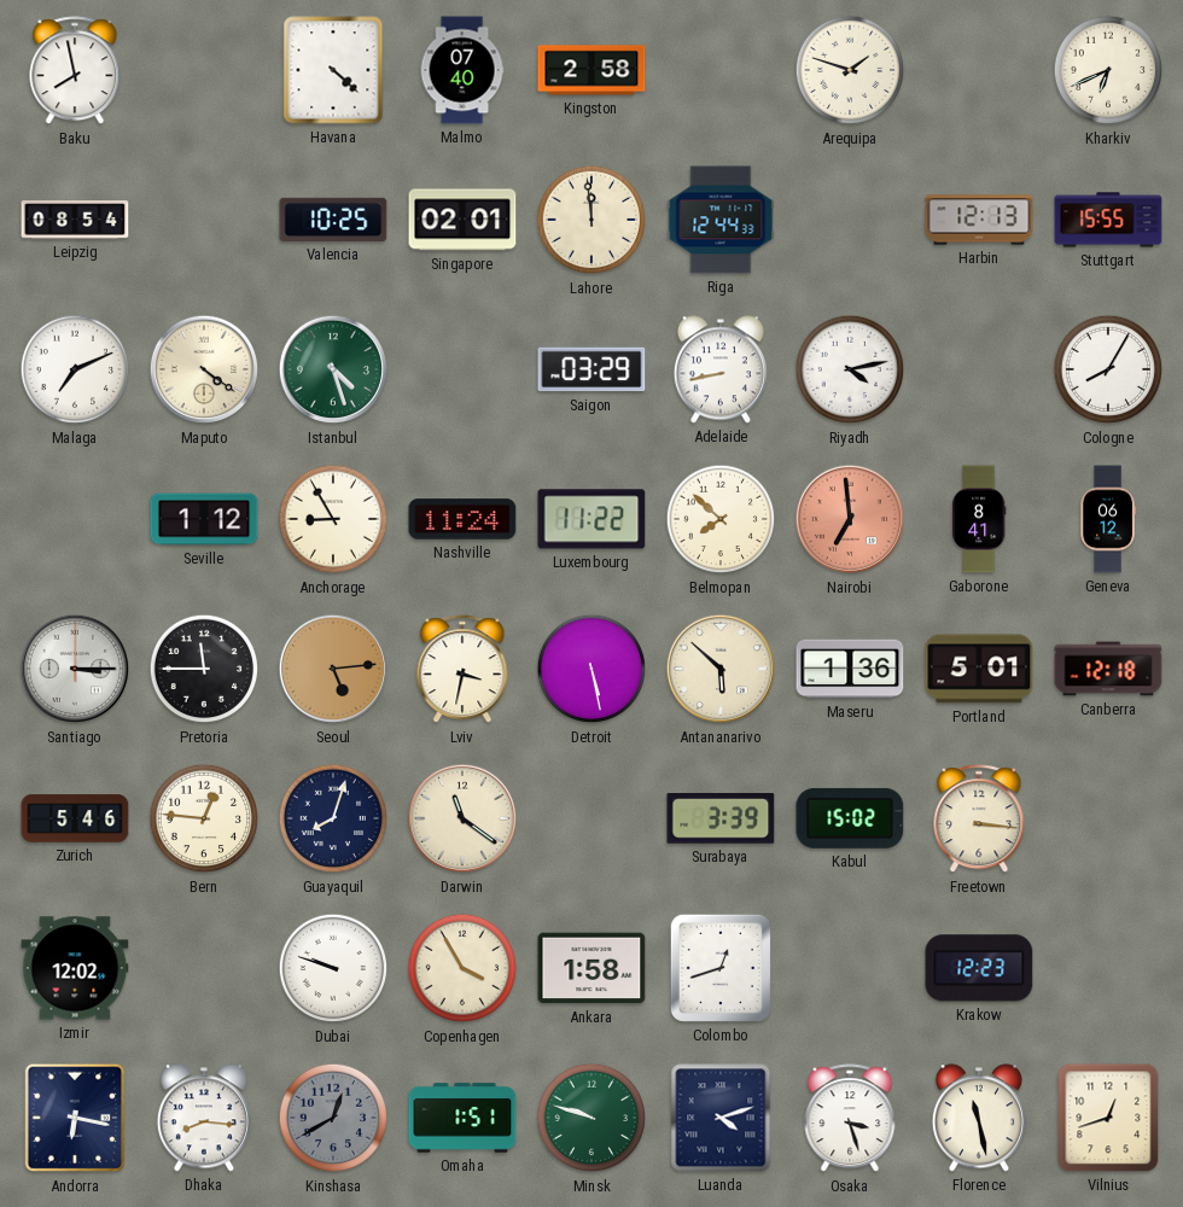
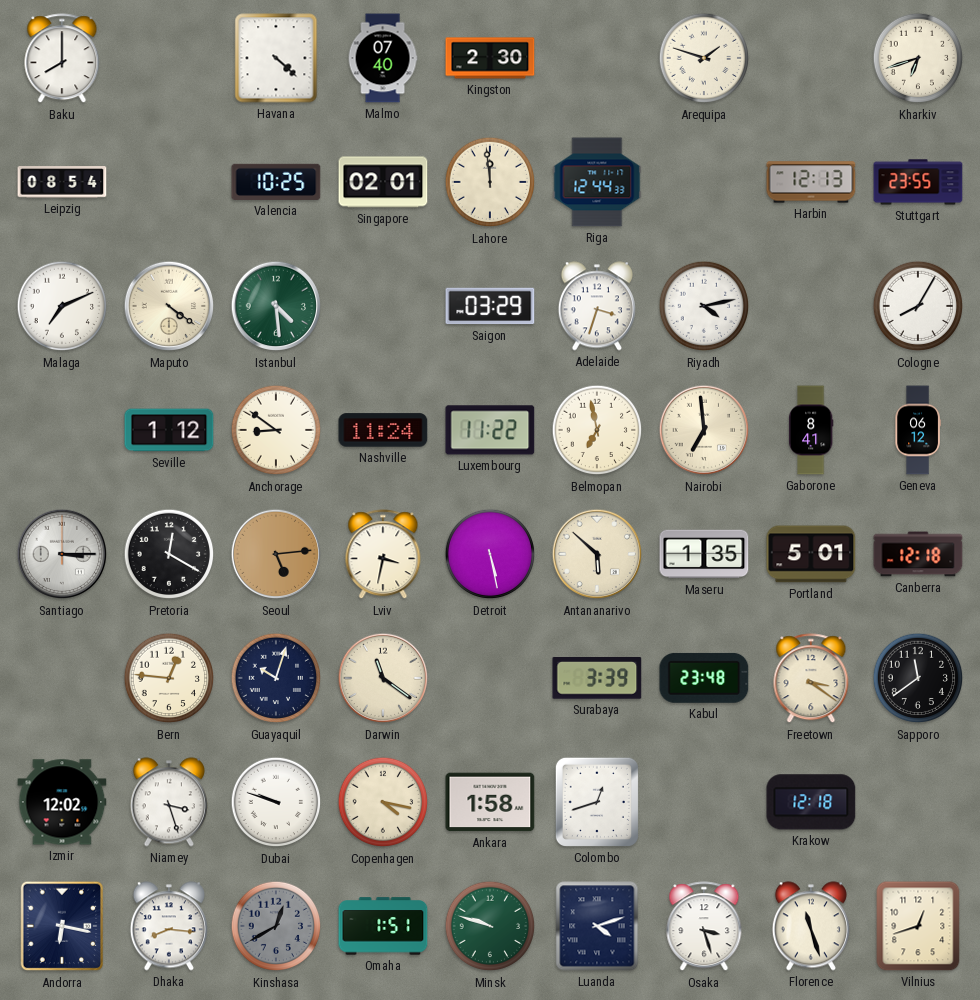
Baku: 7:58 -> 8:00
Kingston: 2:58 -> 2:30
Kharkiv: 6:41 -> 6:42
Stuttgart: 15:55 -> 23:55
Istanbul: 4:27 -> 4:29
Adelaide: 8:43 -> 3:33
Anchorage: 8:55 -> 8:51
Belmopan: 7:52 -> 6:58
Nairobi dial: salmon -> cream
Pretoria: 11:45 -> 12:20
Maseru: 1:36 -> 1:35
Zurich: 5:46 -> none
Guayaquil: 8:03 -> 10:03
Kabul: 15:02 -> 23:48
Freetown: 3:16 -> 3:21
Sapporo: none -> 11:39
Niamey: none -> 3:27
Copenhagen: 3:55 -> 4:17
Krakow: 12:23 -> 12:18
Florence: 11:28 -> 11:27
